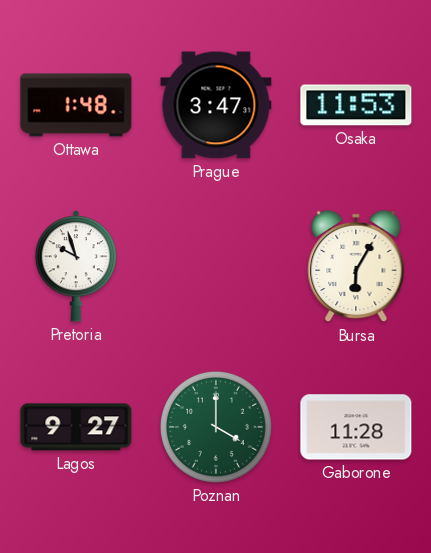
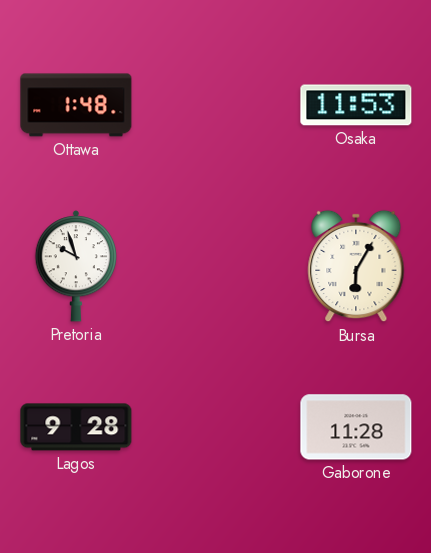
Prague: 3:47 -> none
Lagos: 9:27 -> 9:28
Poznan: 4:00 -> none
